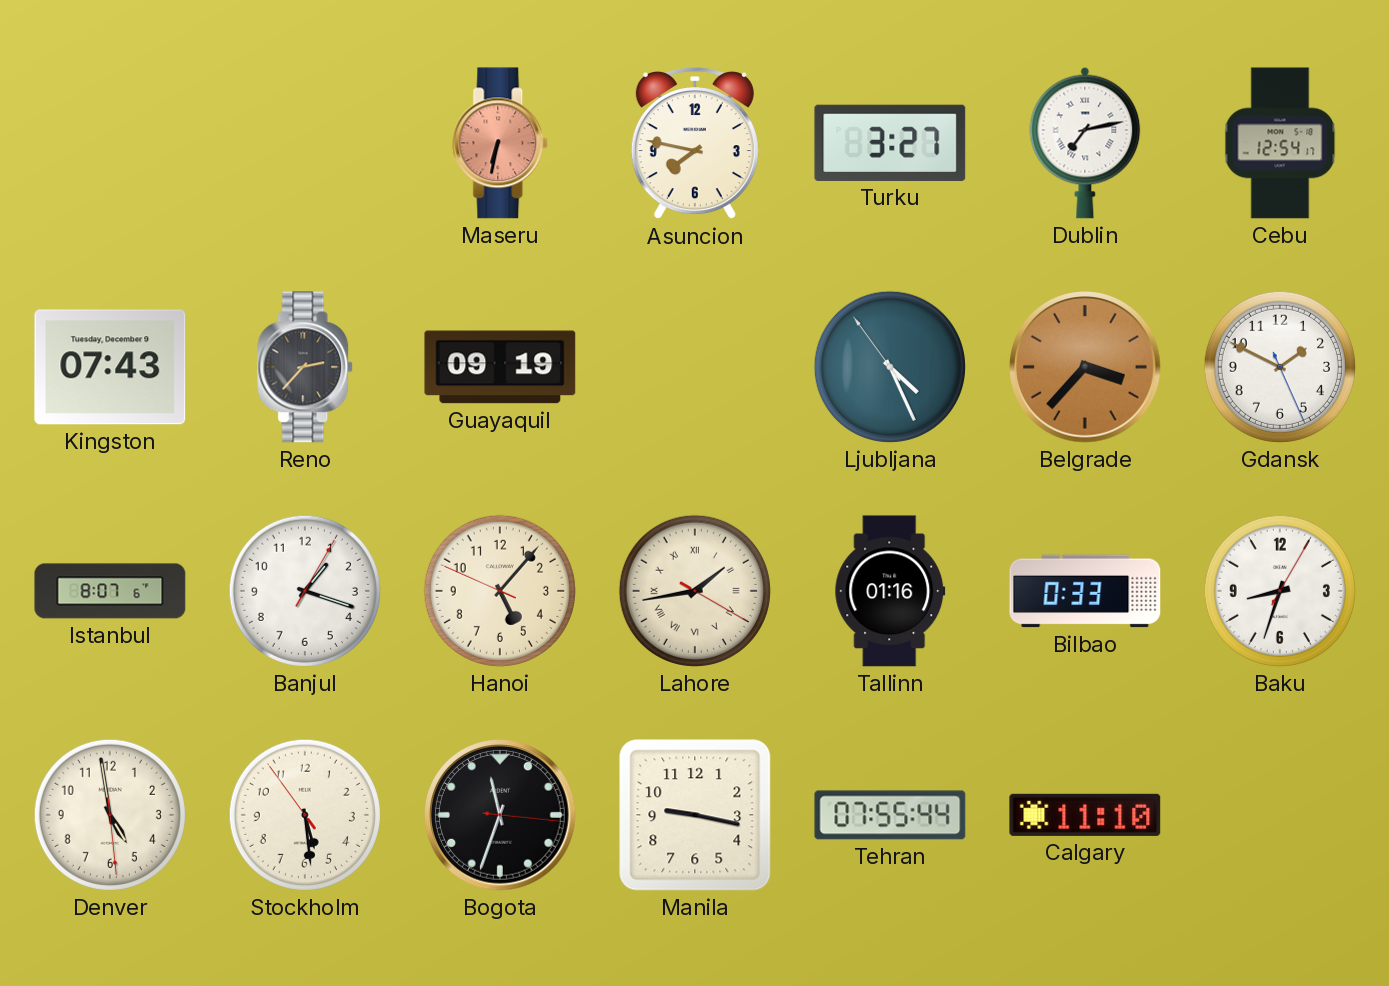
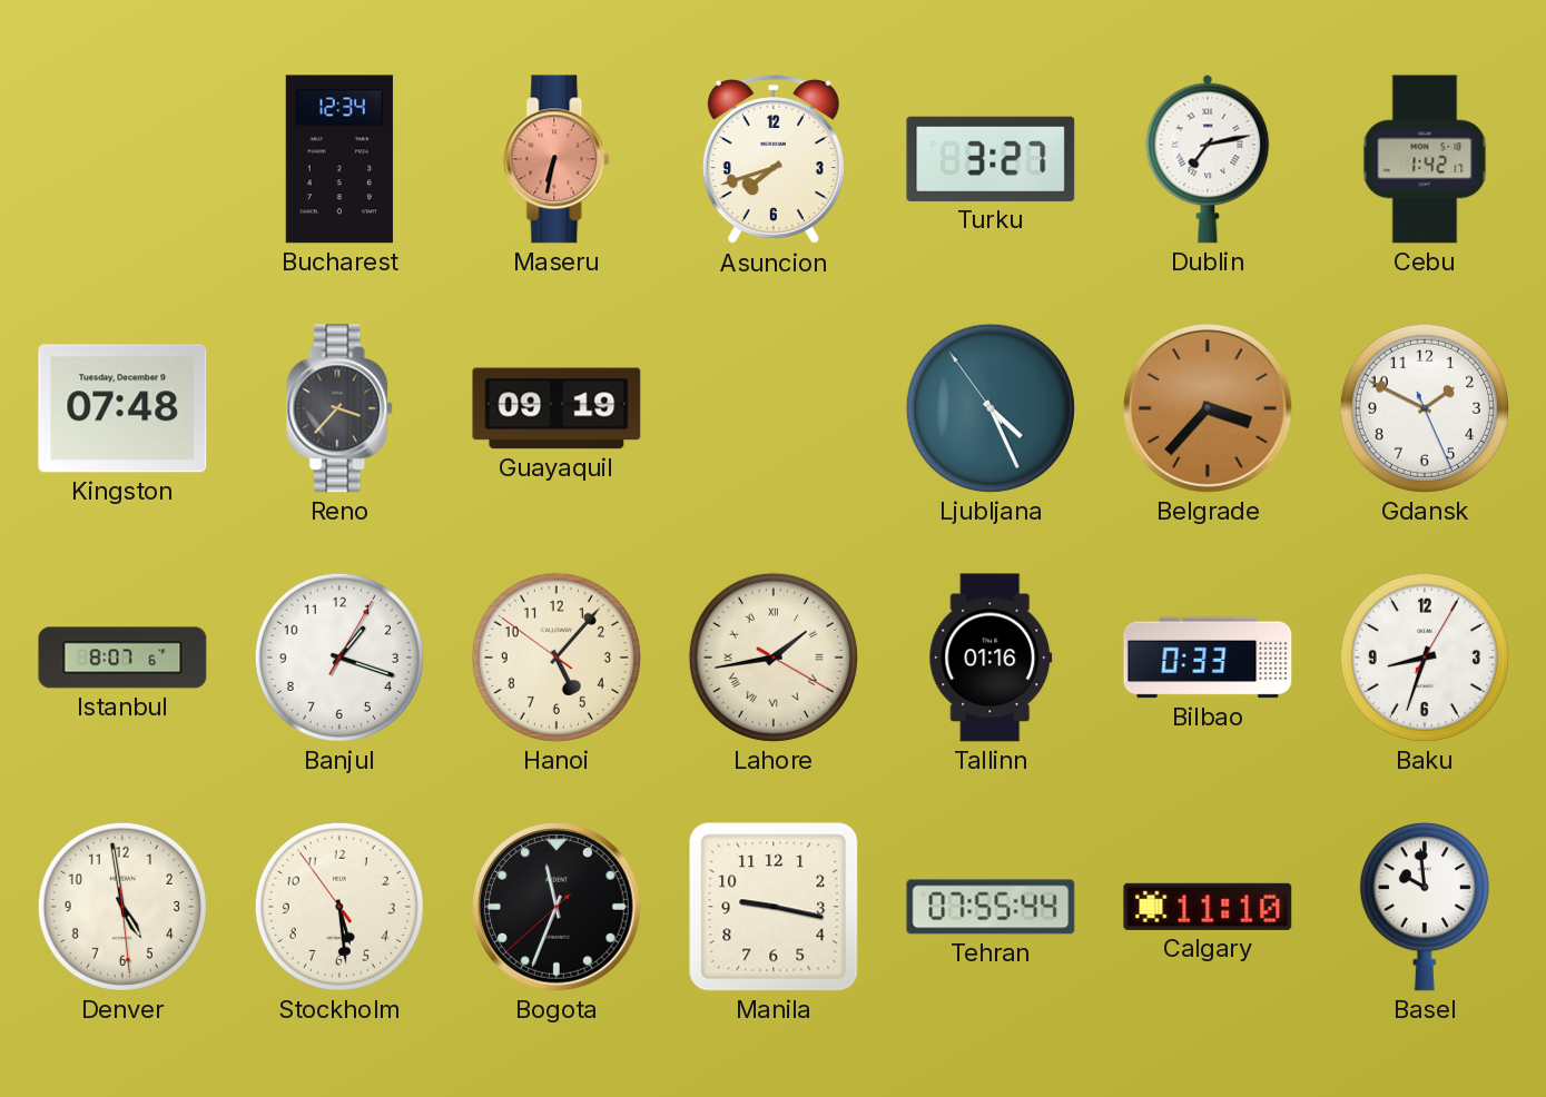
Bucharest: none -> 12:34
Asuncion: 7:47 -> 7:42
Cebu: 12:54 -> 1:42
Kingston: 07:43 -> 07:48
Reno: 2:37 -> 3:37
Hanoi: 5:06:49 -> 5:06:51
Bogota: 11:33:16 -> 11:33:38
Basel: none -> 9:59
